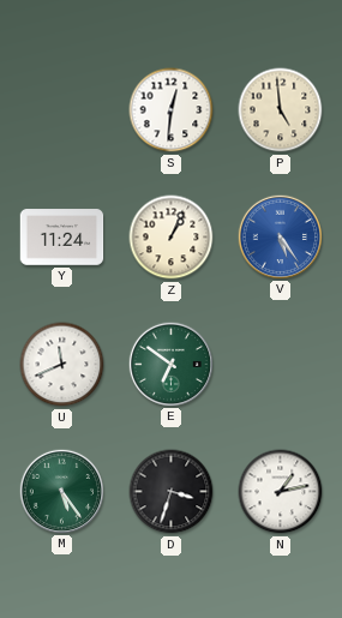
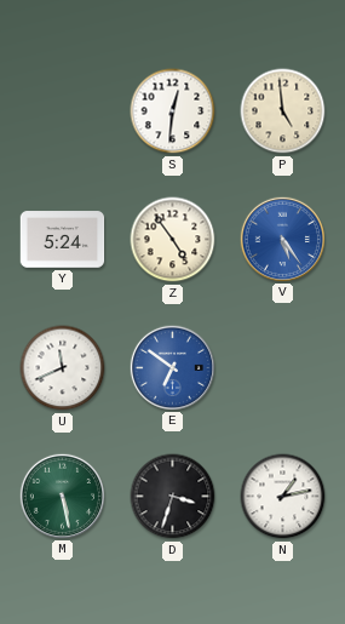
Y: 11:24 -> 5:24
Z: 1:04 -> 4:54
E dial: green -> blue
M: 5:24 -> 5:28
